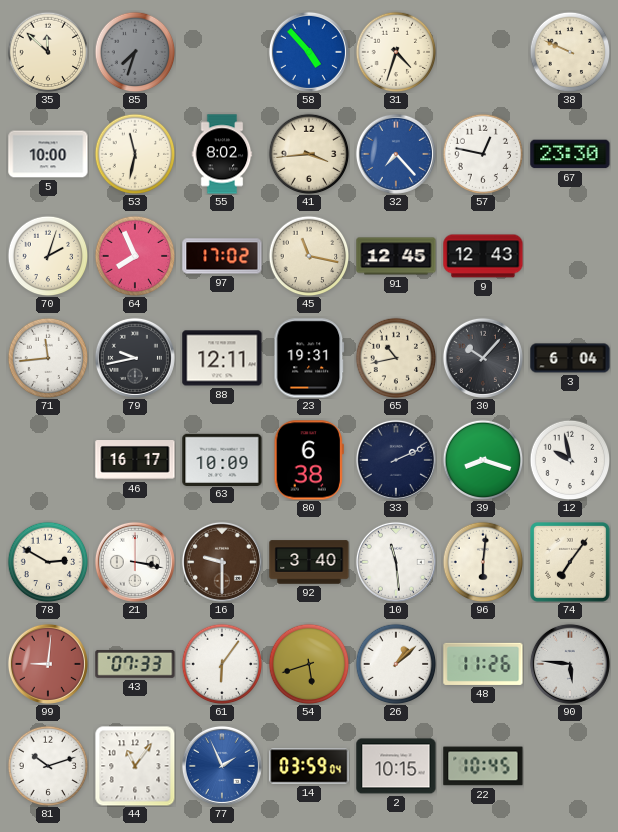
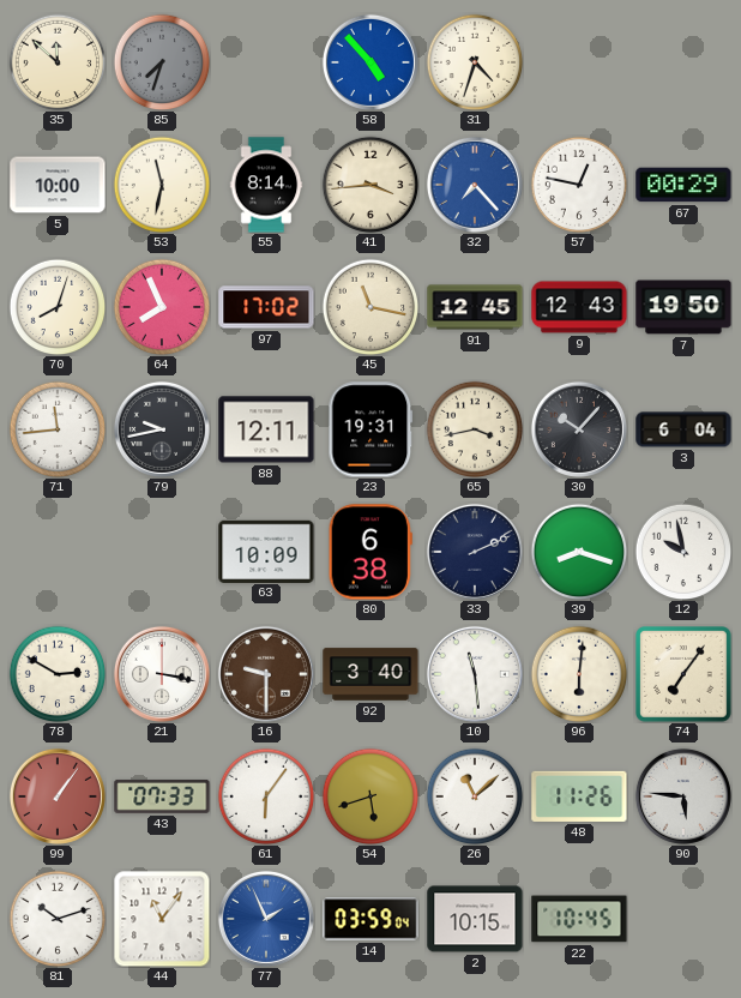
38: 9:49 -> none
55: 8:02 -> 8:14
67: 23:30 -> 00:29
70: 2:03 -> 8:03
7: none -> 19:50
65: 10:43 -> 3:43
46: 16:17 -> none
99: 9:01 -> 1:06
26: 1:08 -> 11:08
